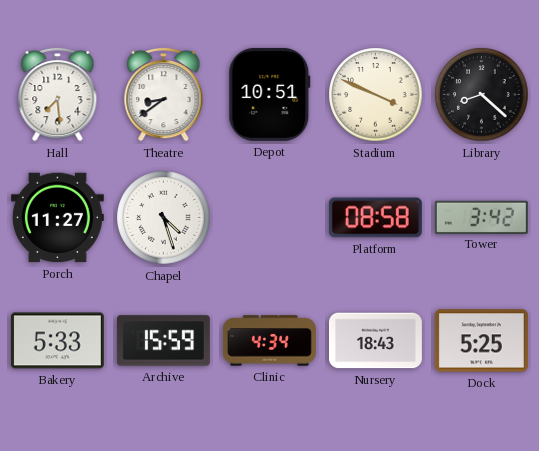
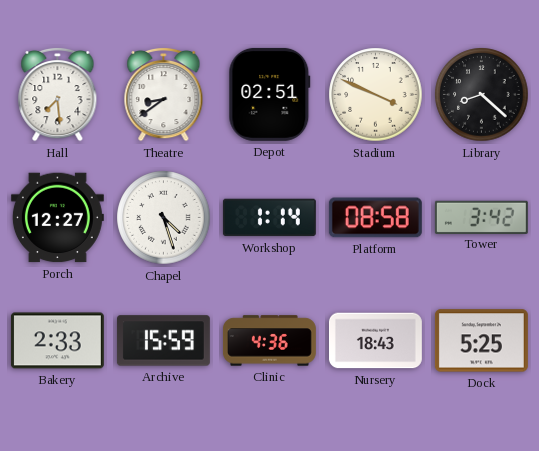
Depot: 10:51 -> 02:51
Porch: 11:27 -> 12:27
Workshop: none -> 1:14
Bakery: 5:33 -> 2:33
Clinic: 4:34 -> 4:36
